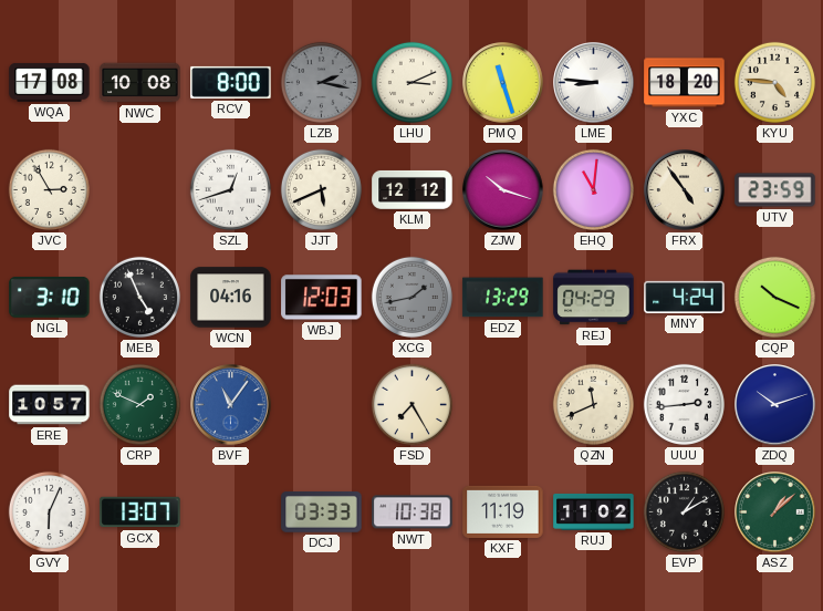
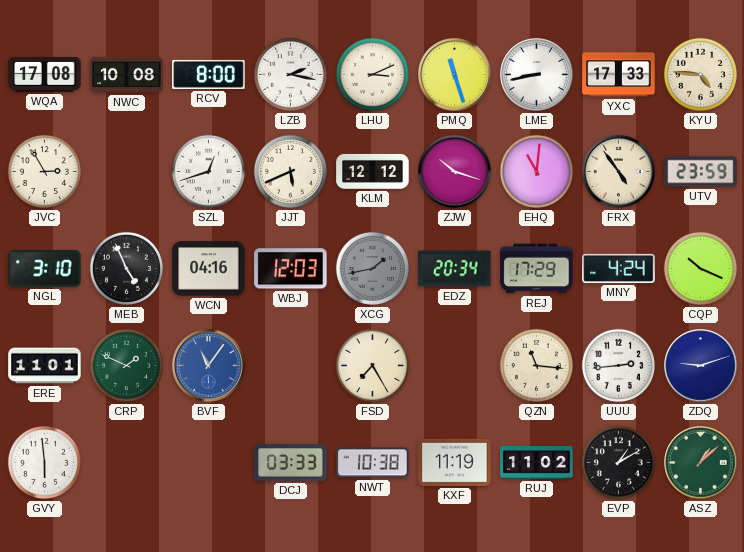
LZB dial: grey -> white
LME: 8:46 -> 8:43
YXC: 18:20 -> 17:33
EDZ: 13:29 -> 20:34
REJ: 04:29 -> 17:29
ERE: 10:57 -> 11:01
QZN: 11:41 -> 11:16
ZDQ: 10:12 -> 9:12
GVY: 6:04 -> 5:59
GCX: 13:07 -> none
